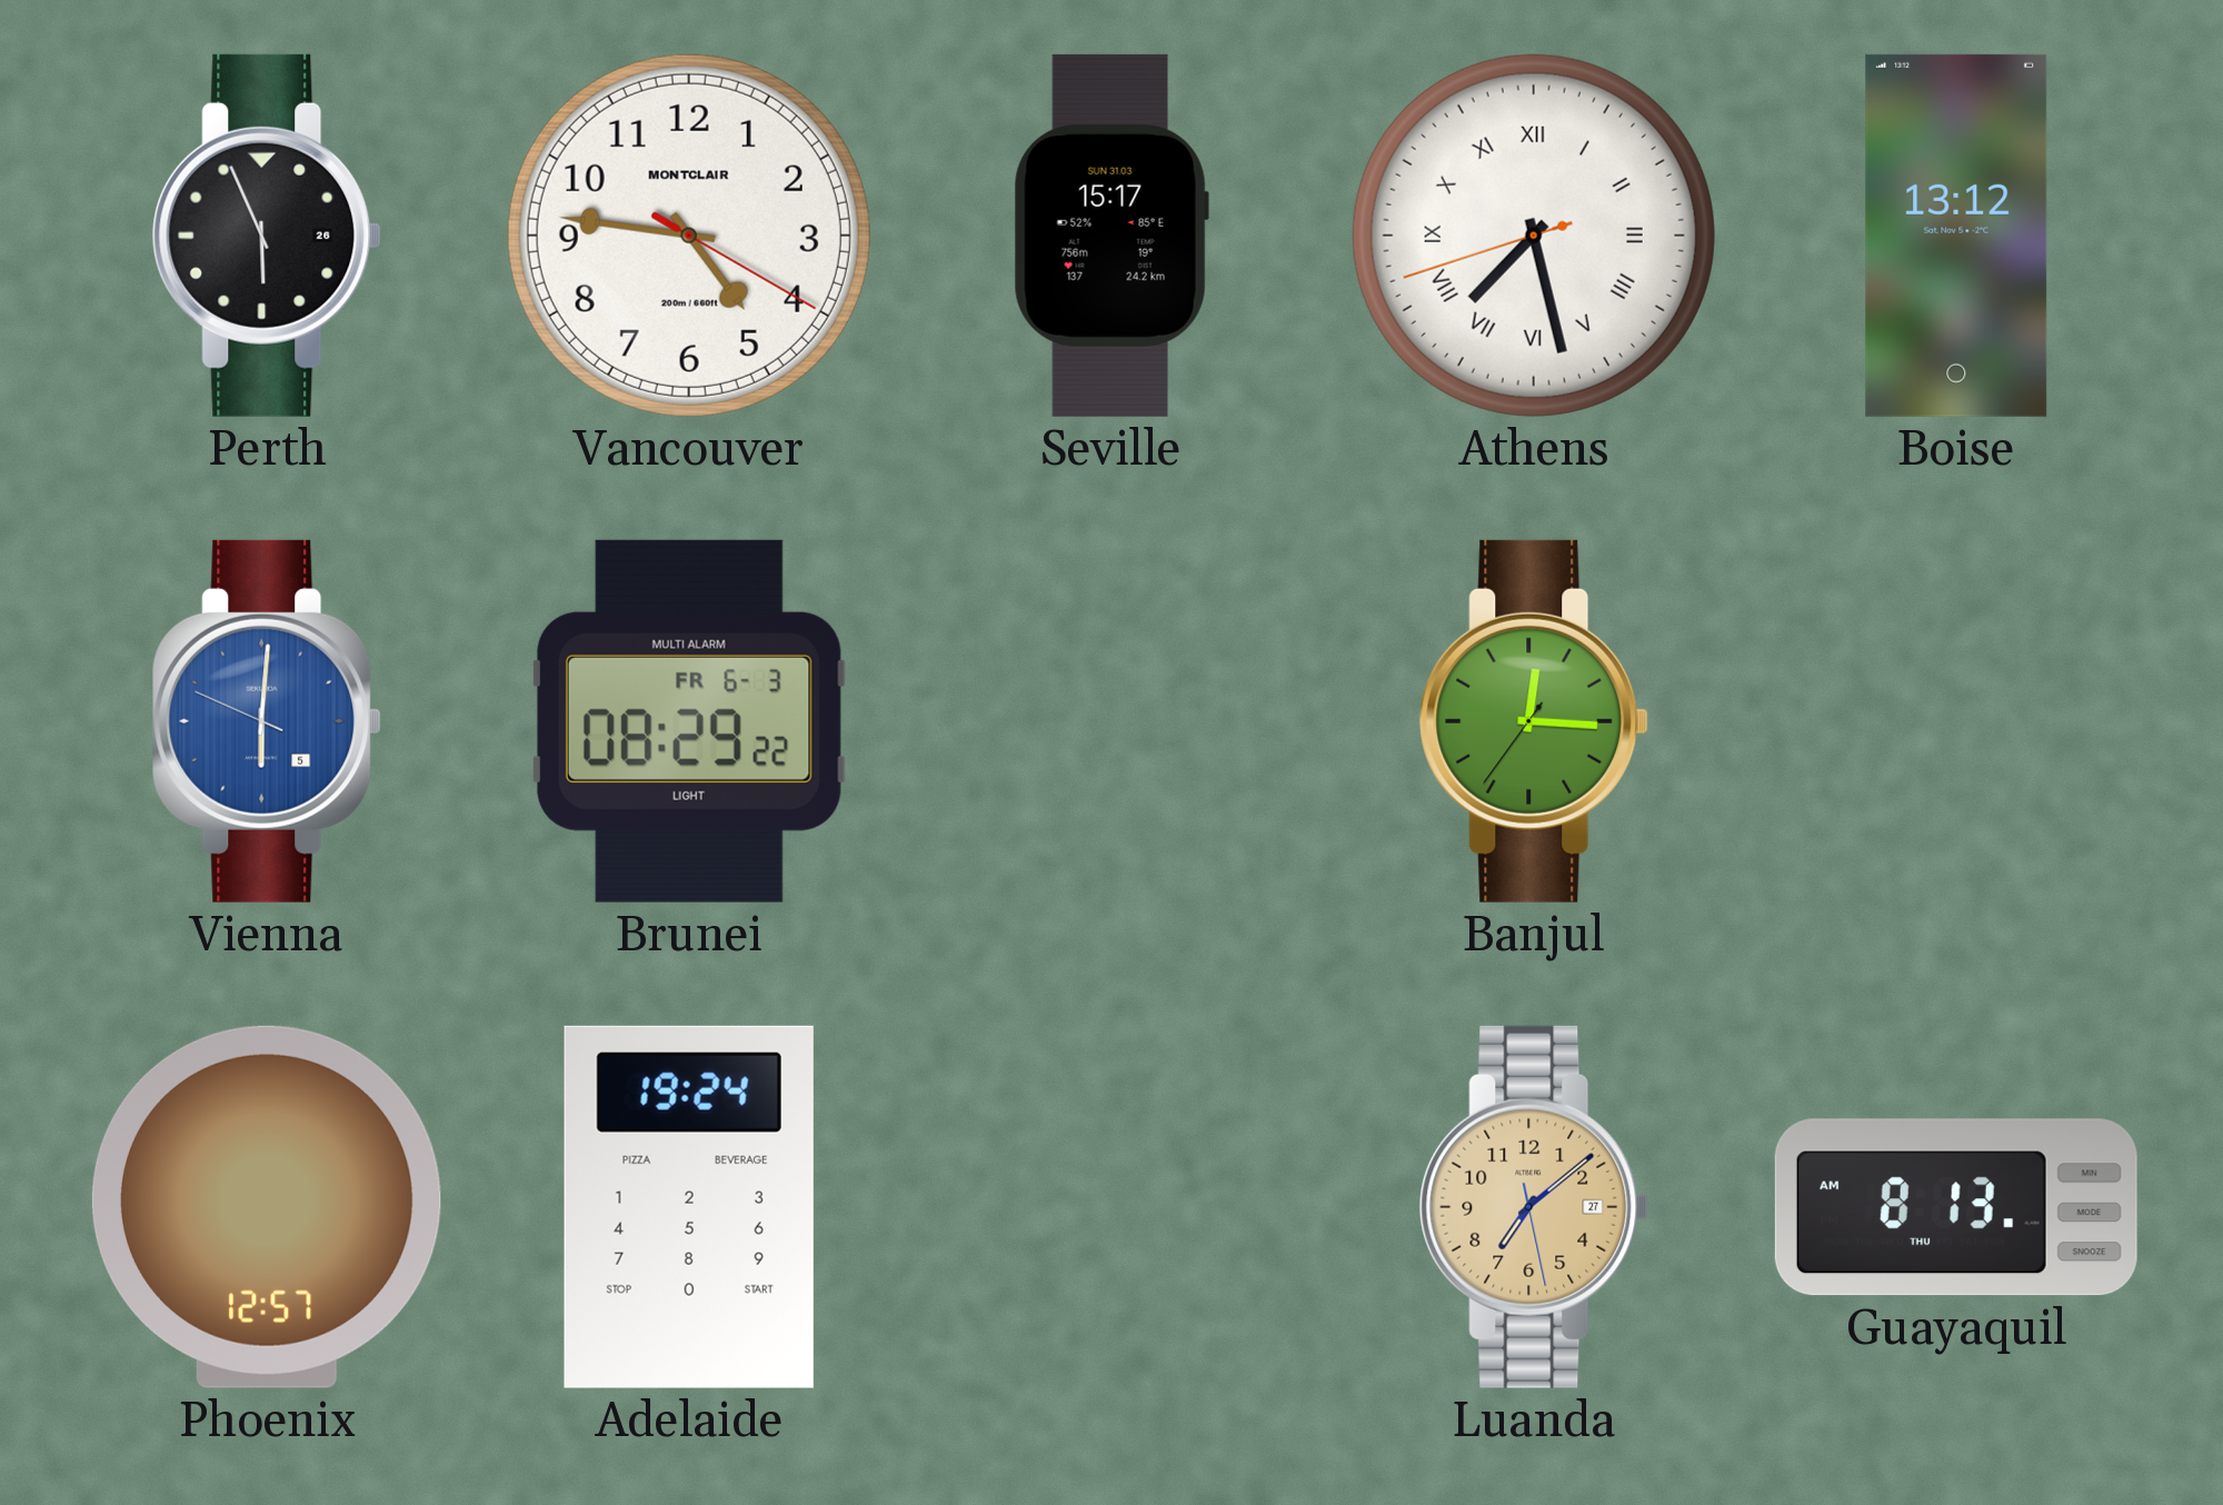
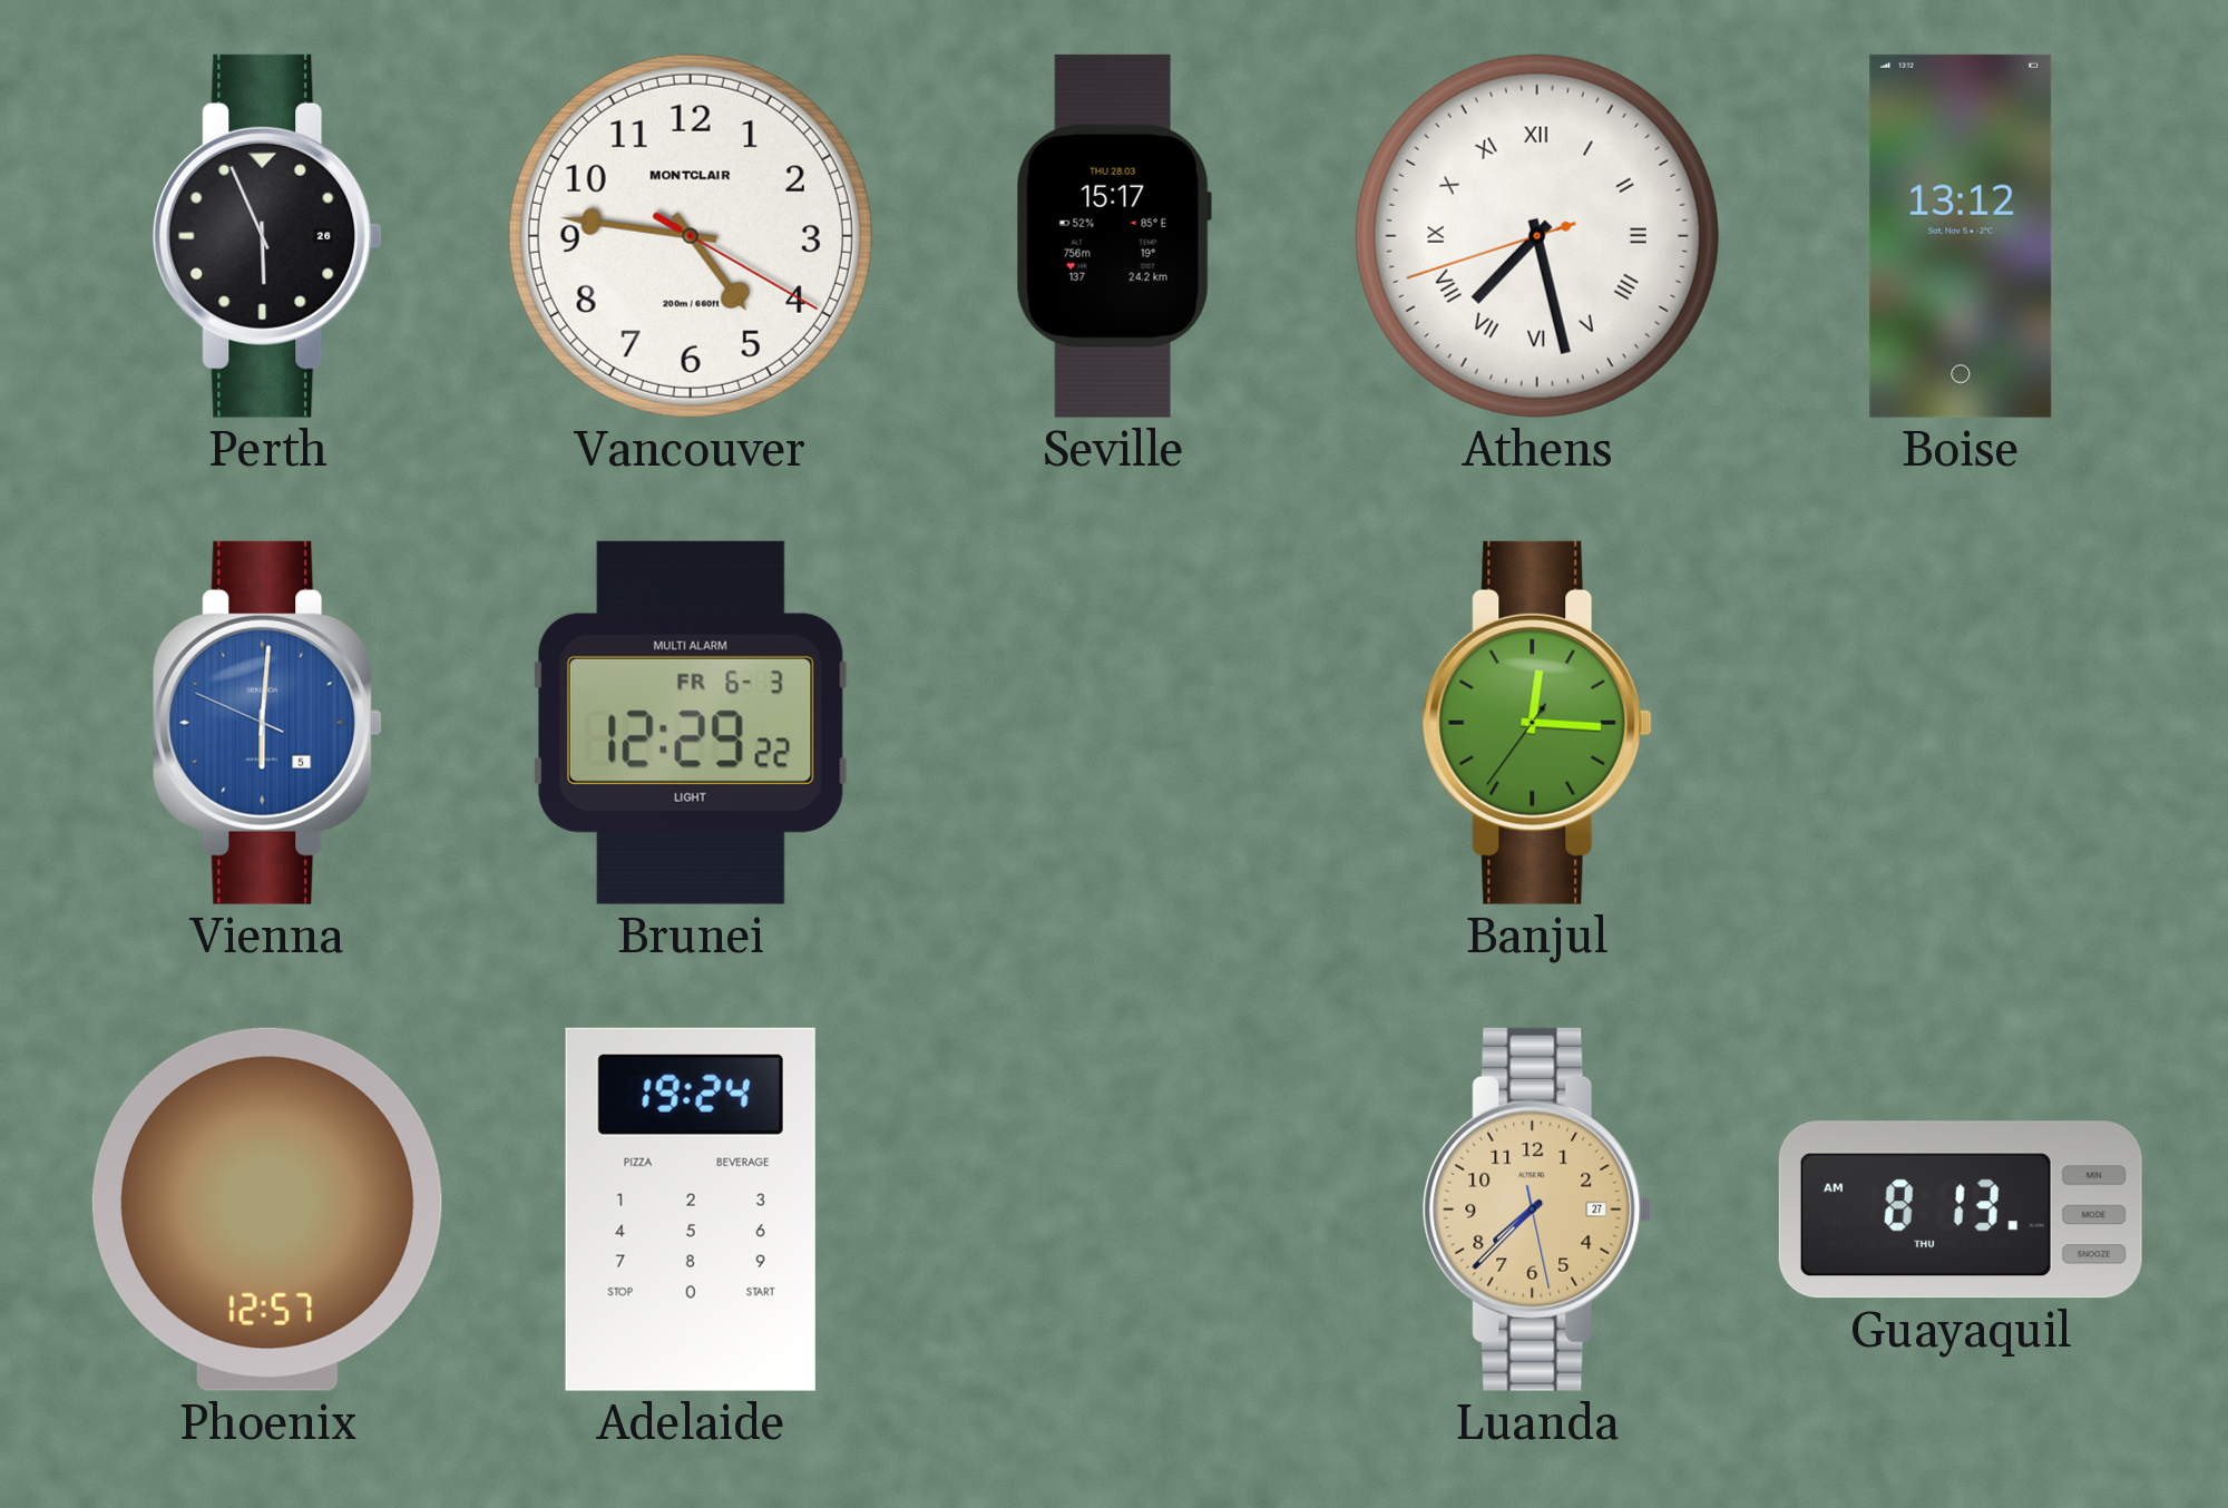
Seville date: SUN 31.03 -> THU 28.03
Brunei: 08:29 -> 12:29
Luanda: 7:08 -> 7:37
